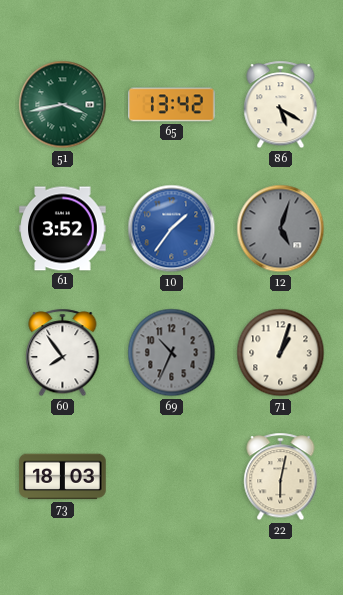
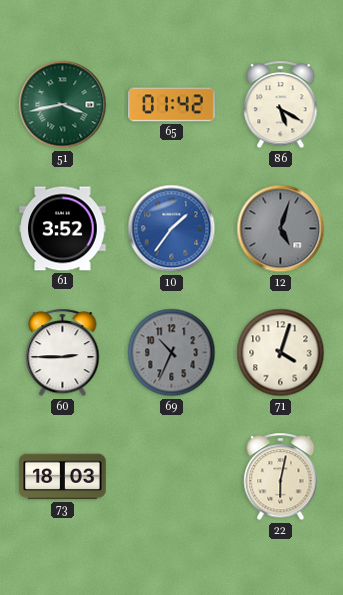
65: 13:42 -> 01:42
60: 7:54 -> 2:45
71: 1:03 -> 4:03
